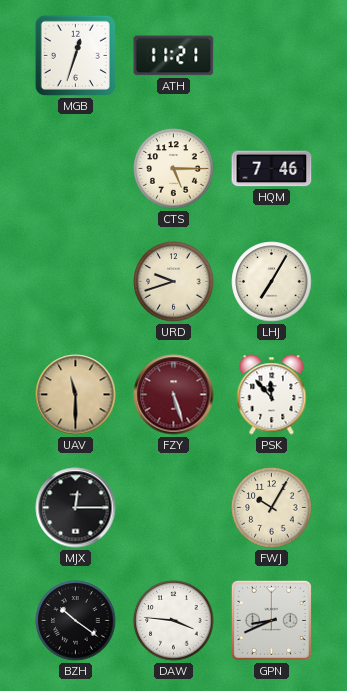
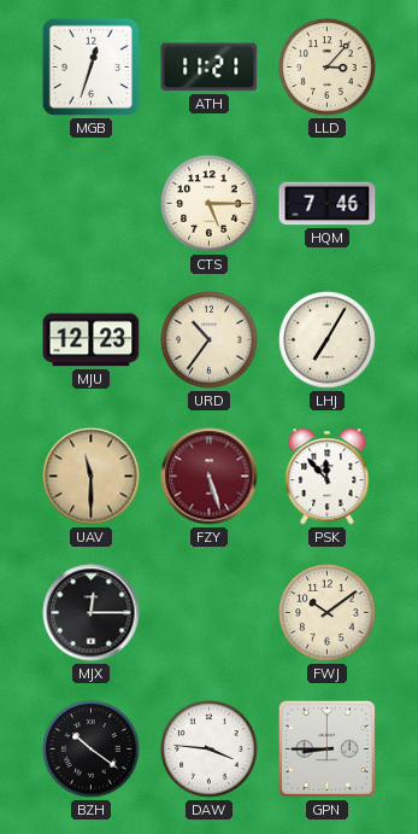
LLD: none -> 3:07
MJU: none -> 12:23
URD: 9:42 -> 10:36
FWJ: 10:05 -> 10:09
GPN: 8:41 -> 8:45
